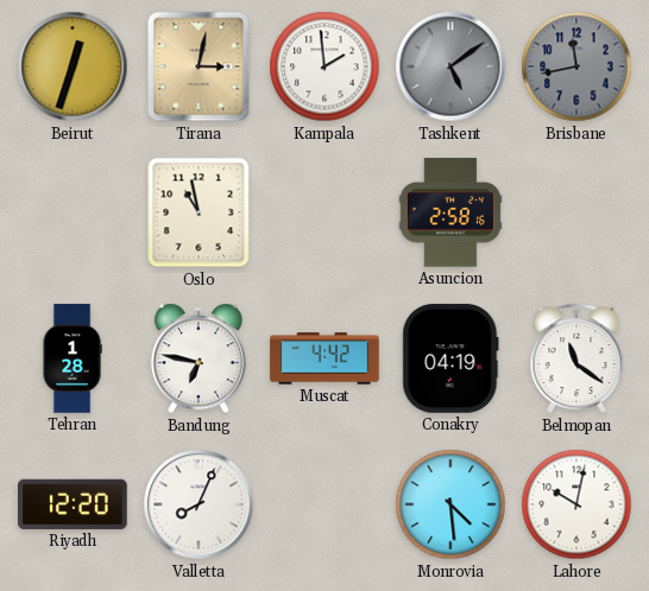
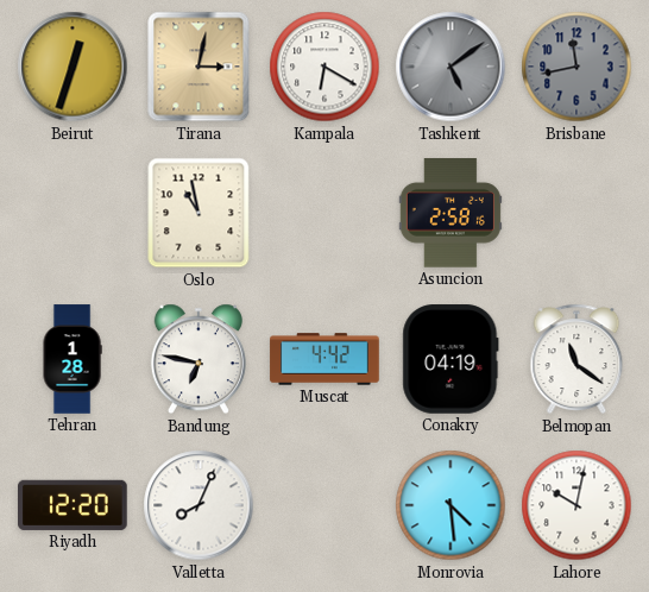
Kampala: 1:59 -> 6:20
